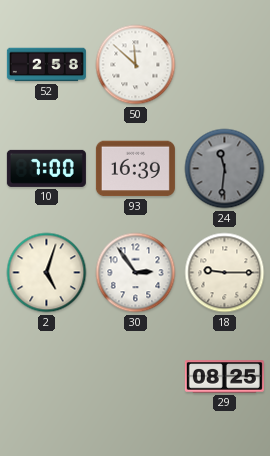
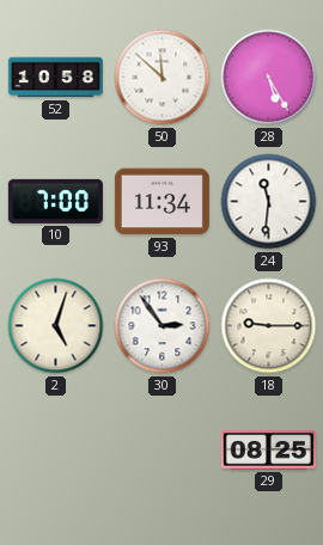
52: 2:58 -> 10:58
28: none -> 5:25
93: 16:39 -> 11:34
24 dial: grey -> white
